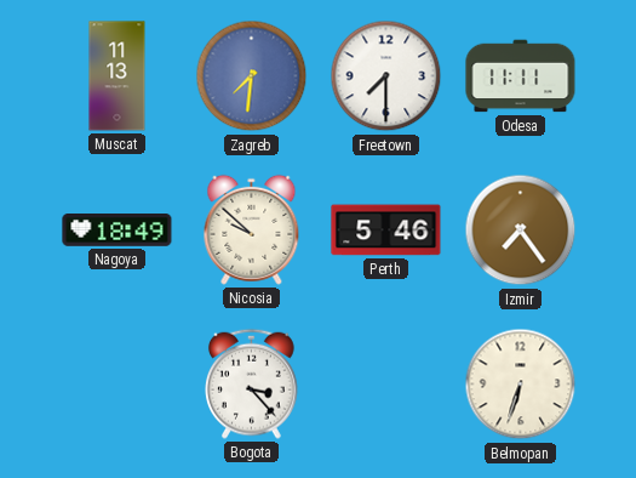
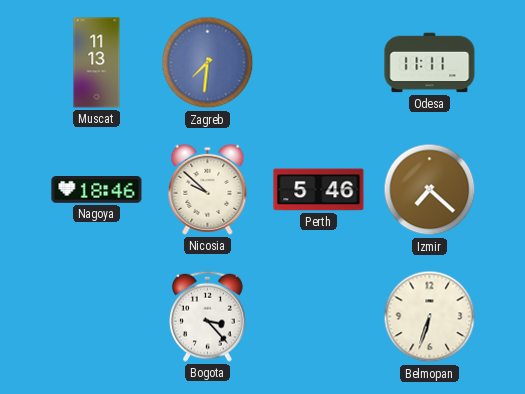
Freetown: 7:30 -> none
Nagoya: 18:49 -> 18:46
Izmir: 7:24 -> 7:22
